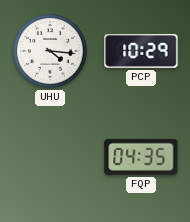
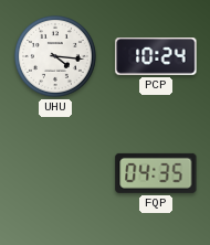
PCP: 10:29 -> 10:24
